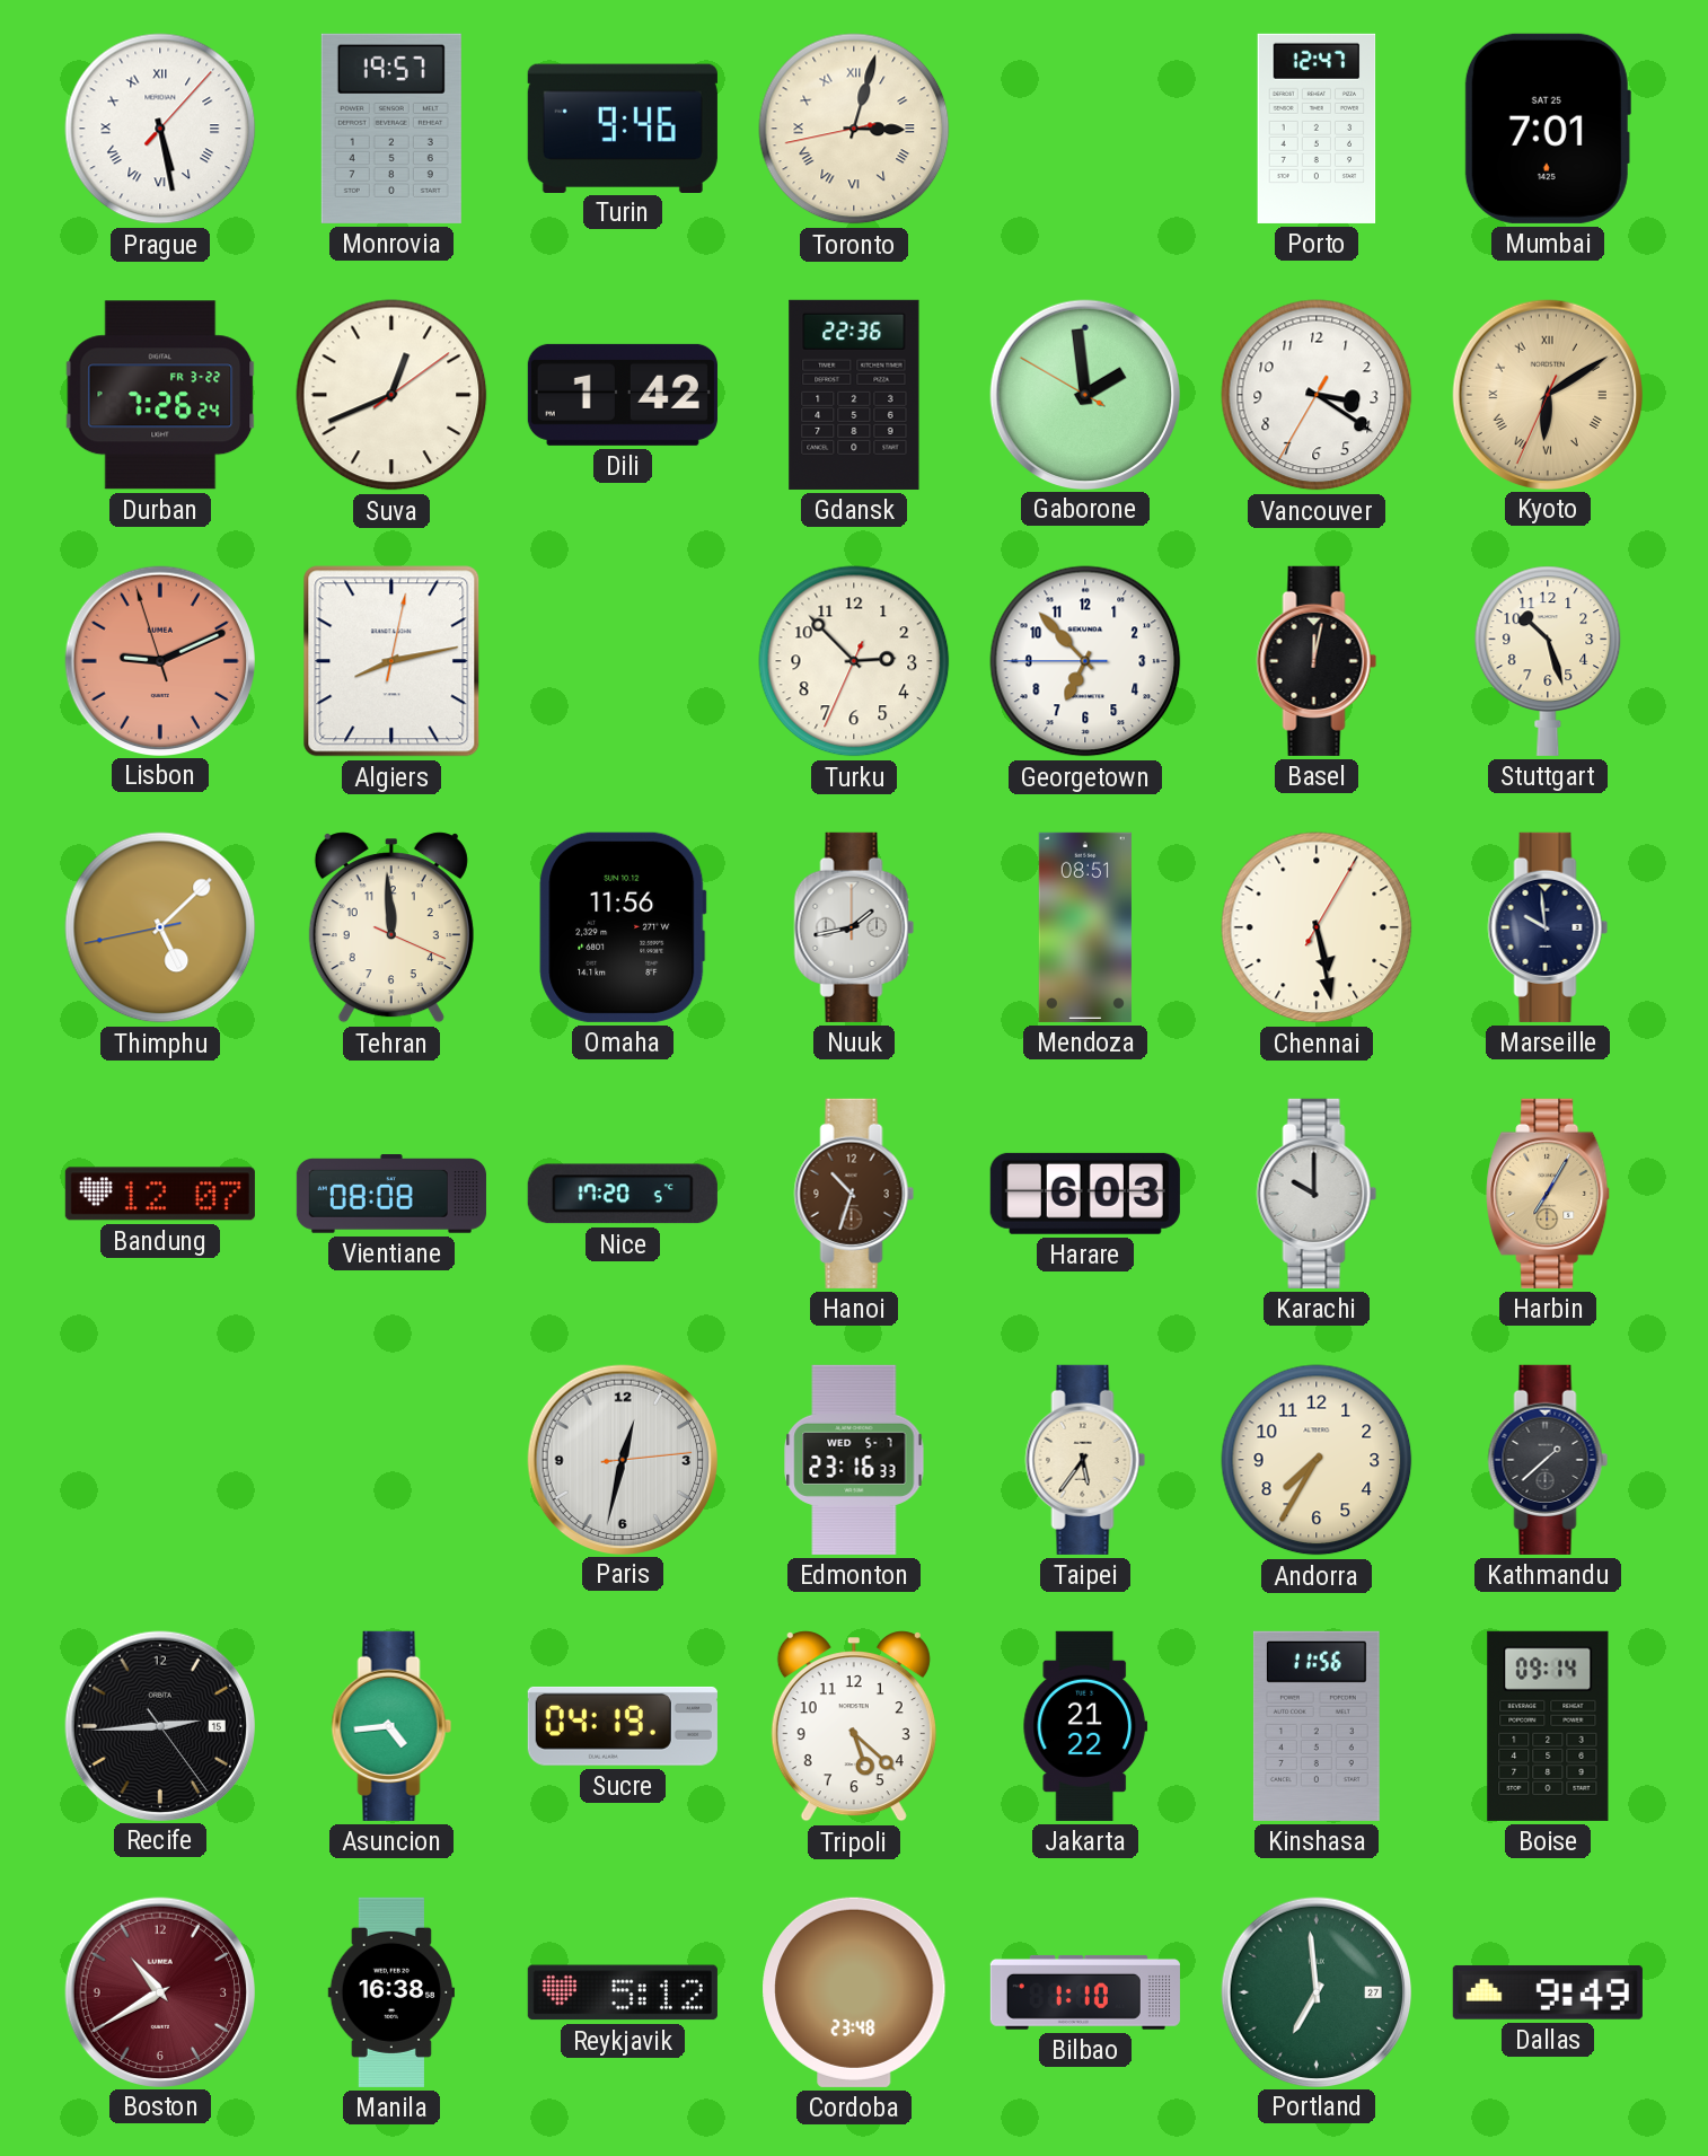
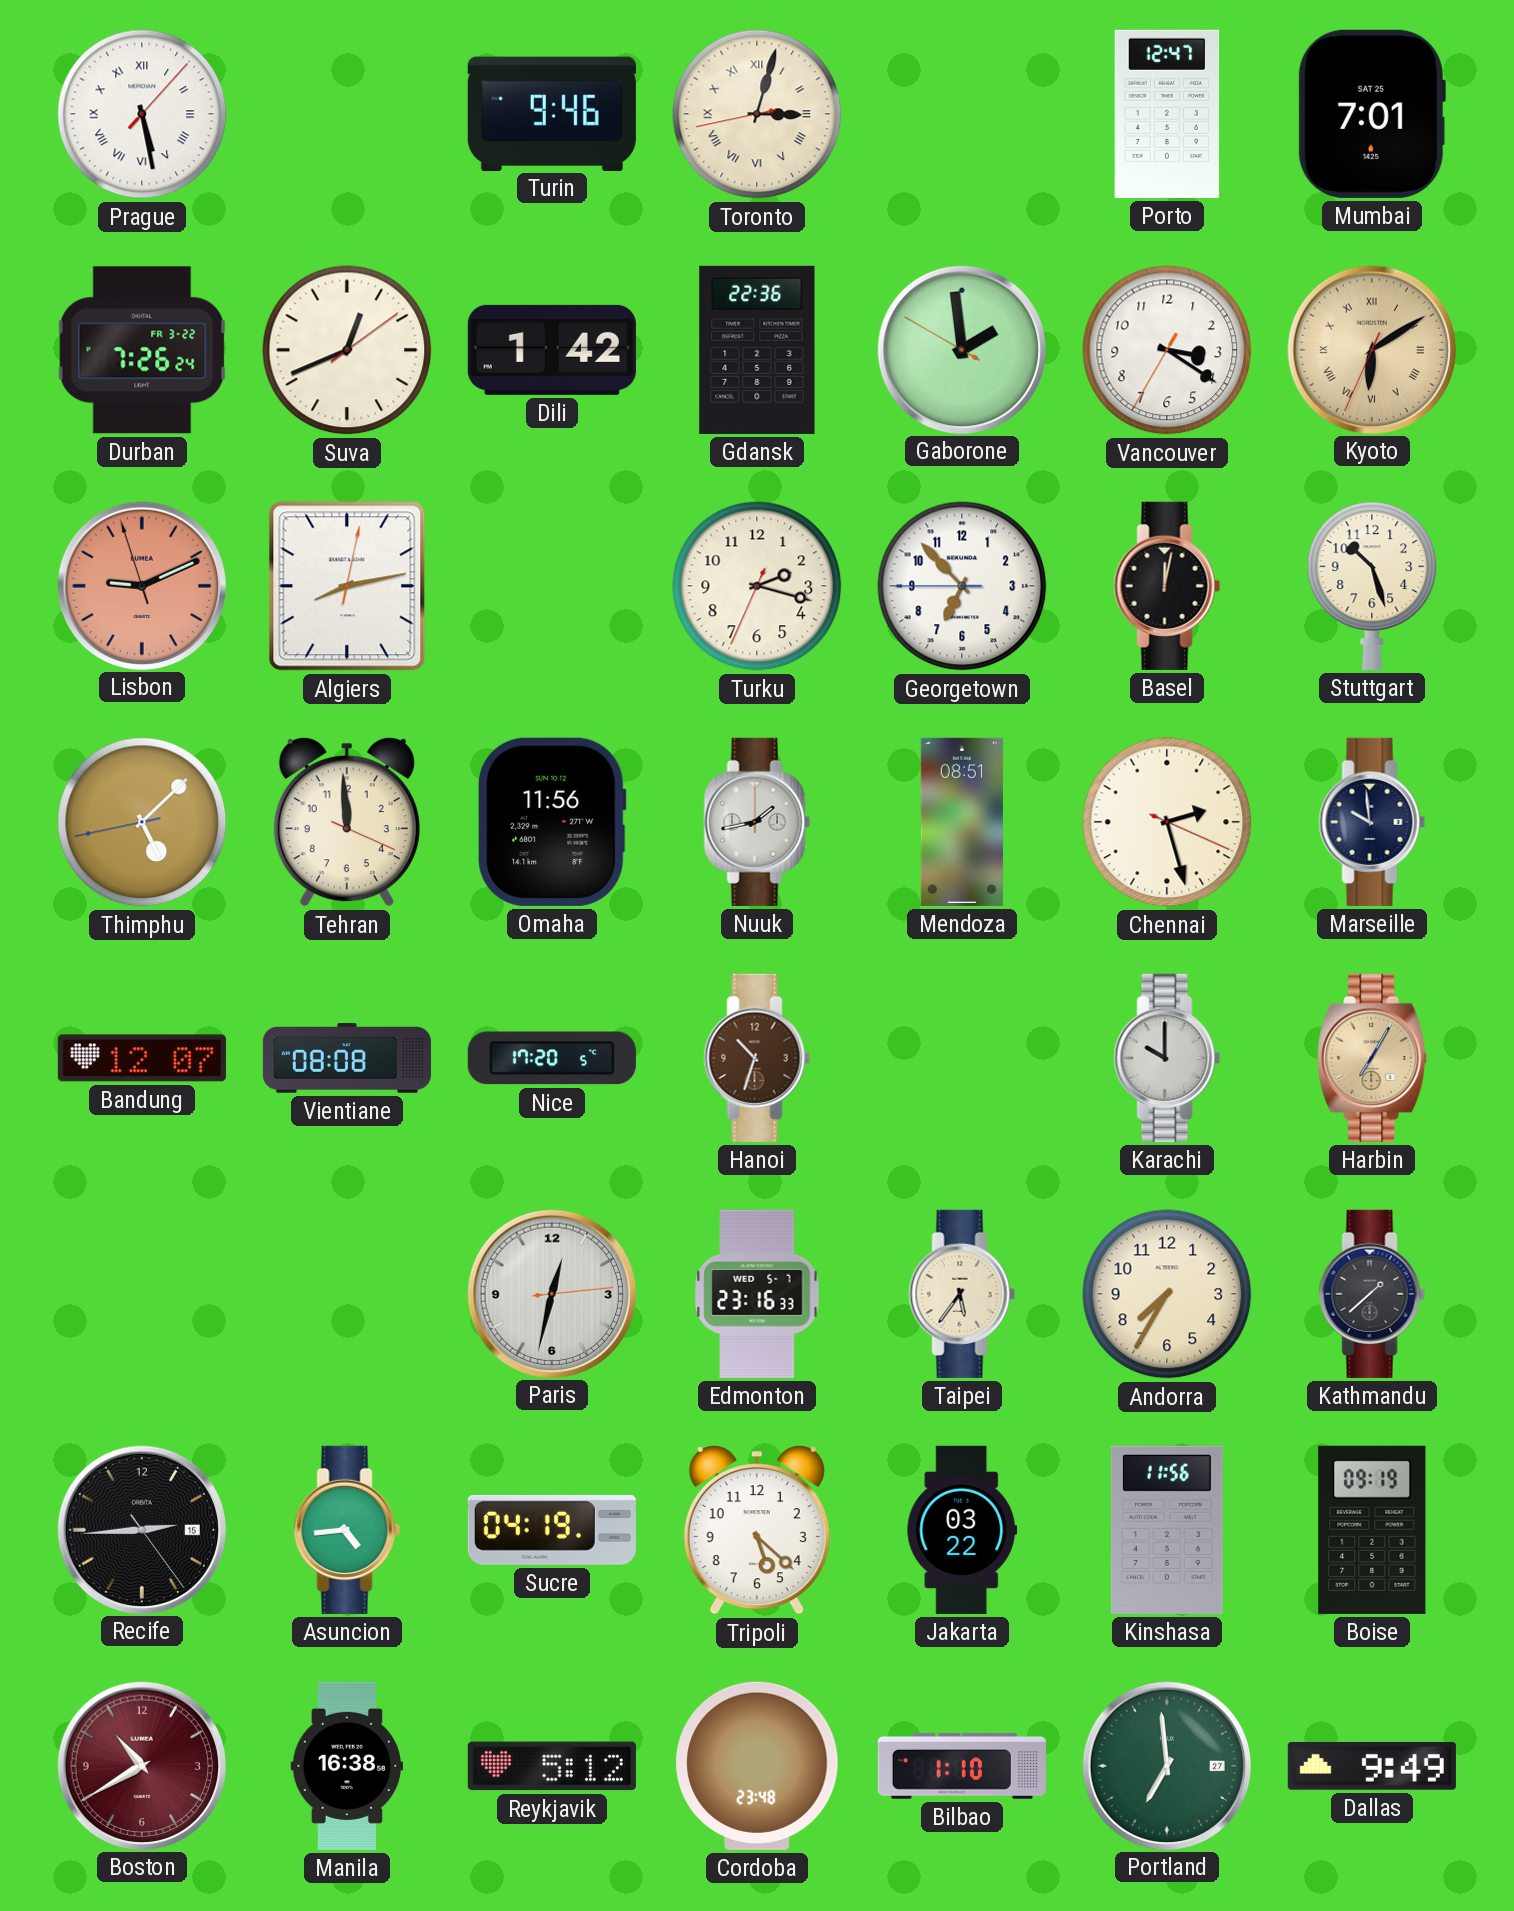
Monrovia: 19:57 -> none
Turku: 2:52 -> 2:17
Chennai: 5:28 -> 2:27
Harare: 6:03 -> none
Jakarta: 21:22 -> 03:22
Boise: 09:14 -> 09:19
